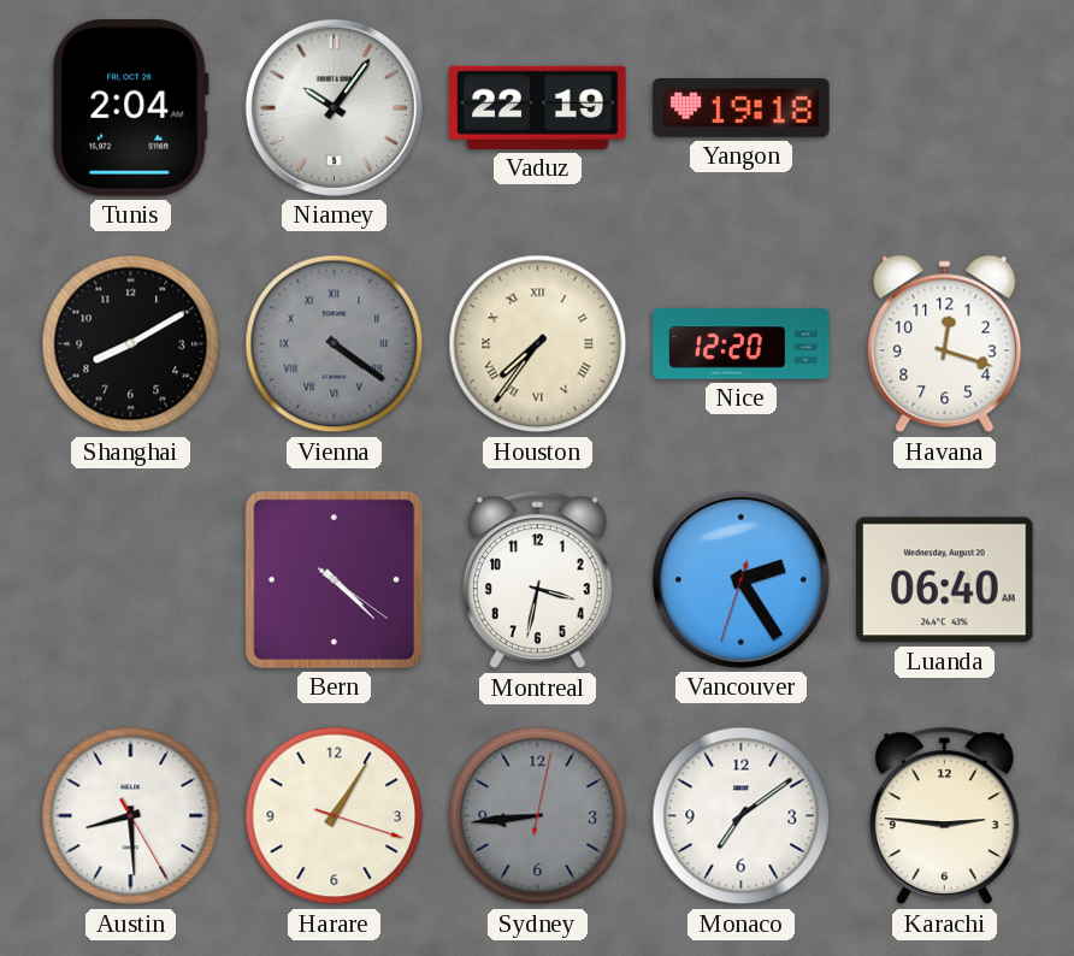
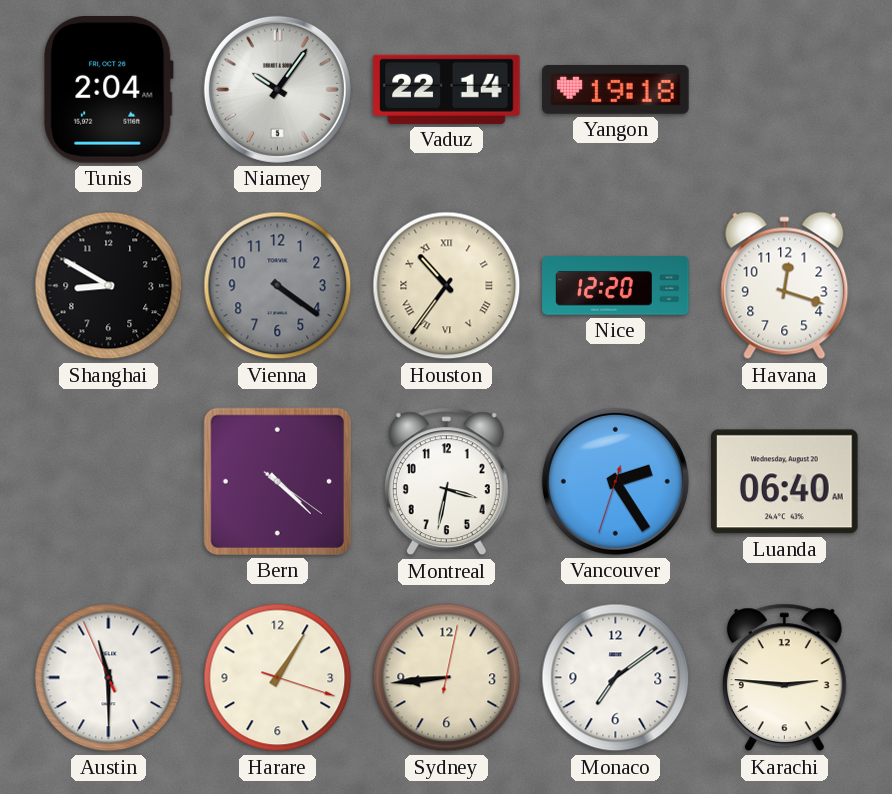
Vaduz: 22:19 -> 22:14
Shanghai: 8:10 -> 8:50
Vienna numerals: Roman -> Arabic
Houston: 7:36 -> 10:36
Austin: 8:29 -> 11:29
Sydney dial: grey -> cream
